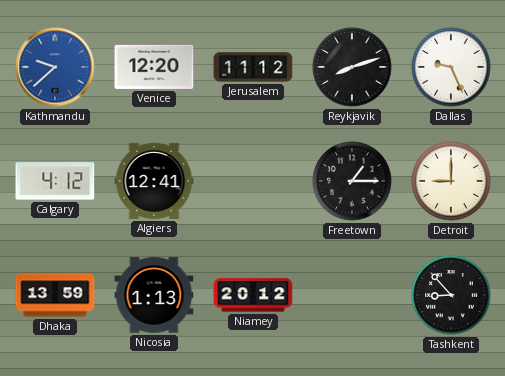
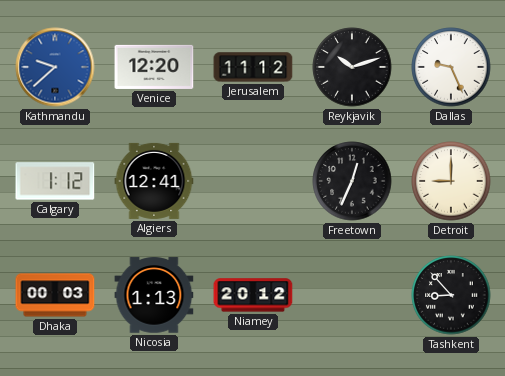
Reykjavik: 8:12 -> 10:12
Calgary: 4:12 -> 1:12
Freetown: 1:15 -> 12:34
Dhaka: 13:59 -> 00:03
